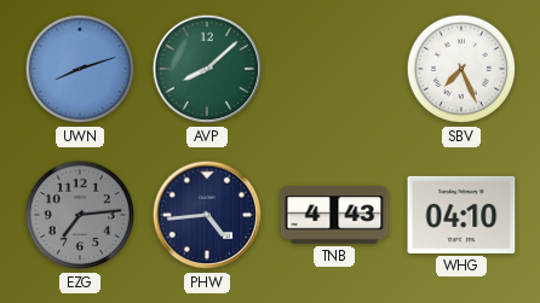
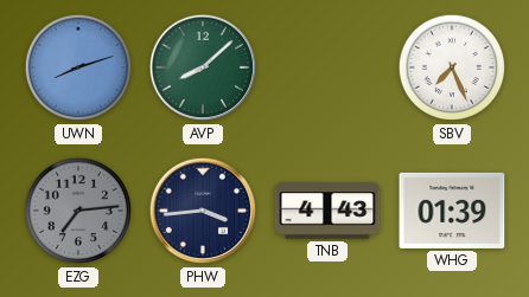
PHW: 4:44 -> 3:44
WHG: 04:10 -> 01:39
